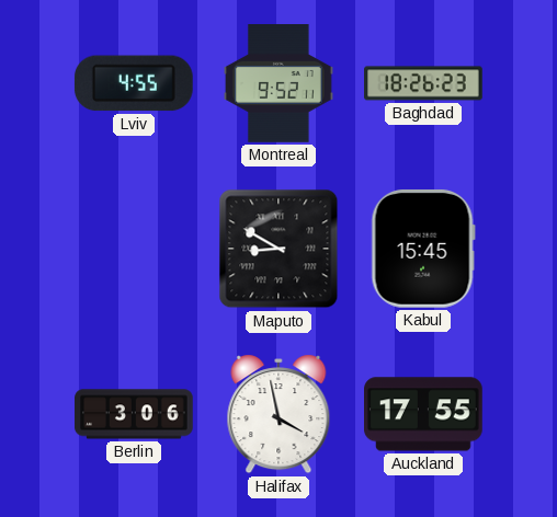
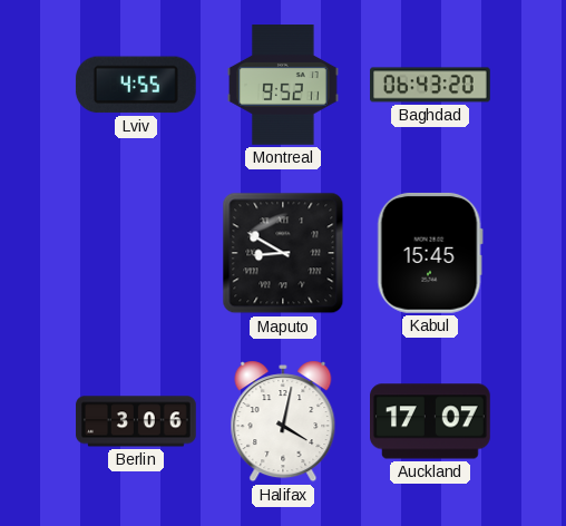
Baghdad: 18:26 -> 06:43
Halifax: 3:58 -> 4:02
Auckland: 17:55 -> 17:07
